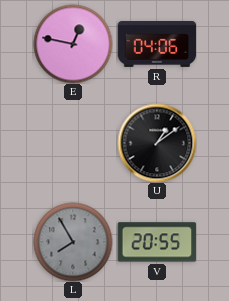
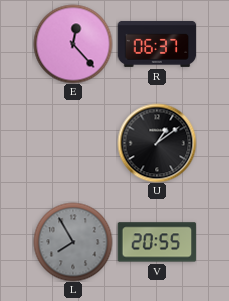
E: 12:47 -> 12:23
R: 04:06 -> 06:37
